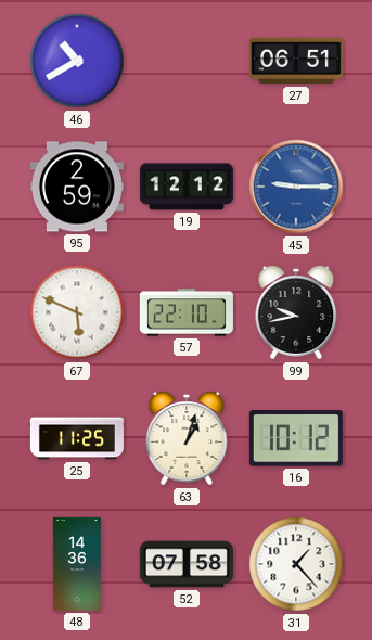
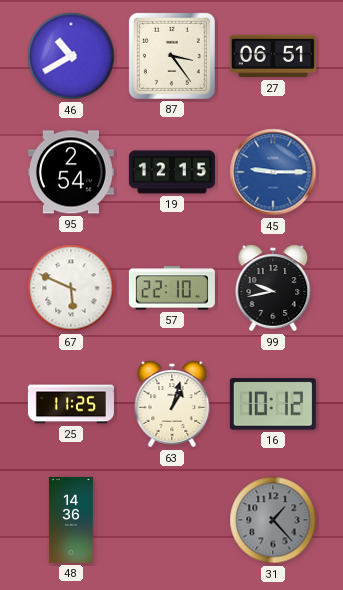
87: none -> 3:24
95: 2:59 -> 2:54
19: 12:12 -> 12:15
52: 07:58 -> none
31 dial: white -> grey
